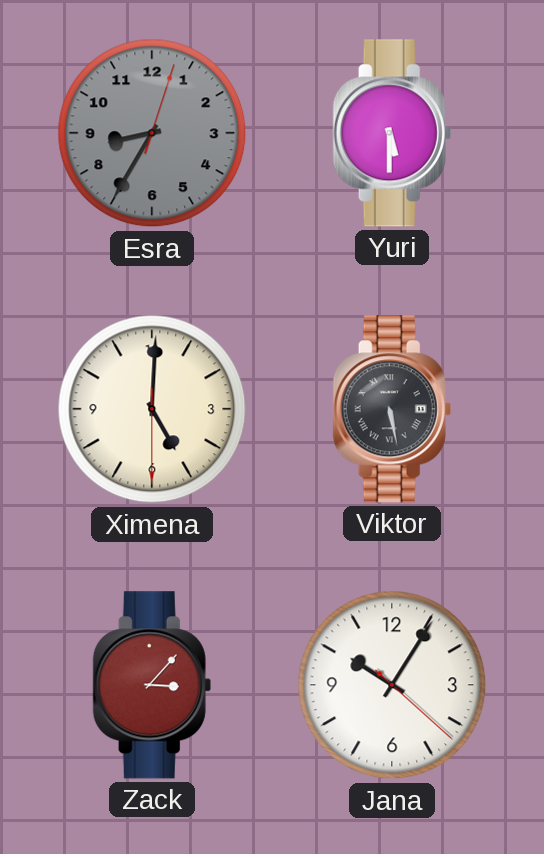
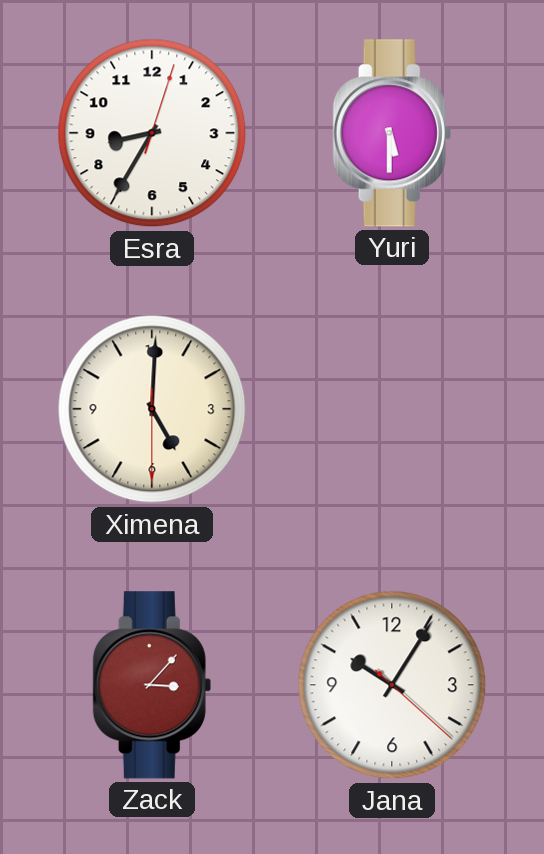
Esra dial: grey -> white
Viktor: 5:28 -> none
